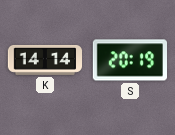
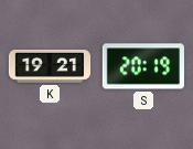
K: 14:14 -> 19:21
